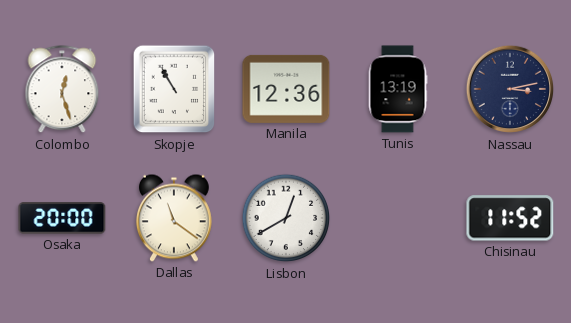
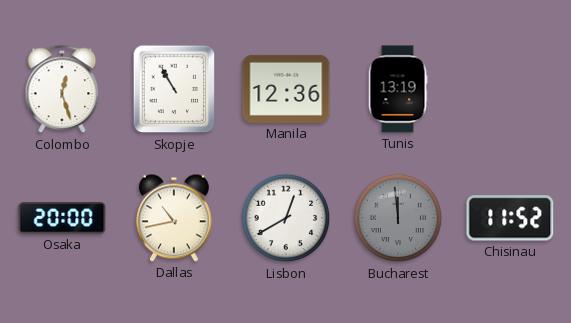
Nassau: 3:13 -> none
Dallas: 11:21 -> 10:43
Bucharest: none -> 11:59
